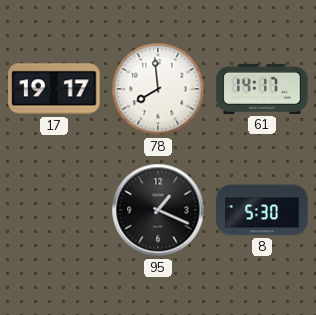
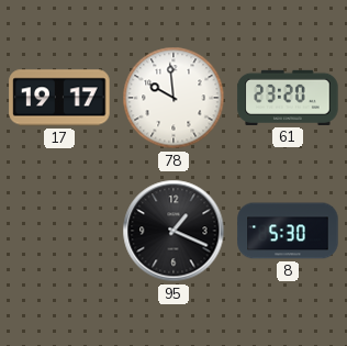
78: 7:59 -> 9:59
61: 14:17 -> 23:20
